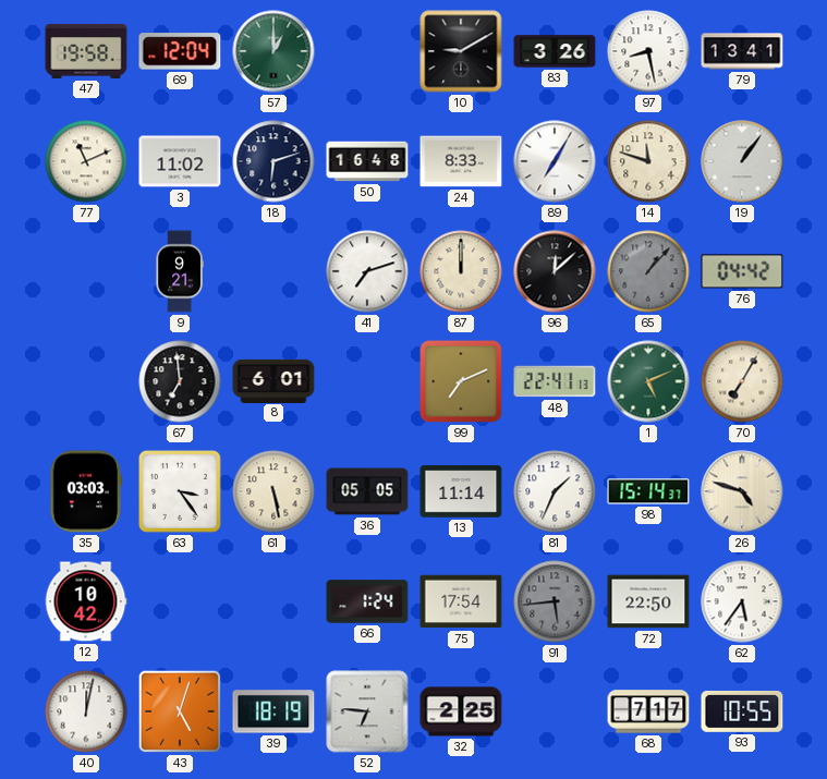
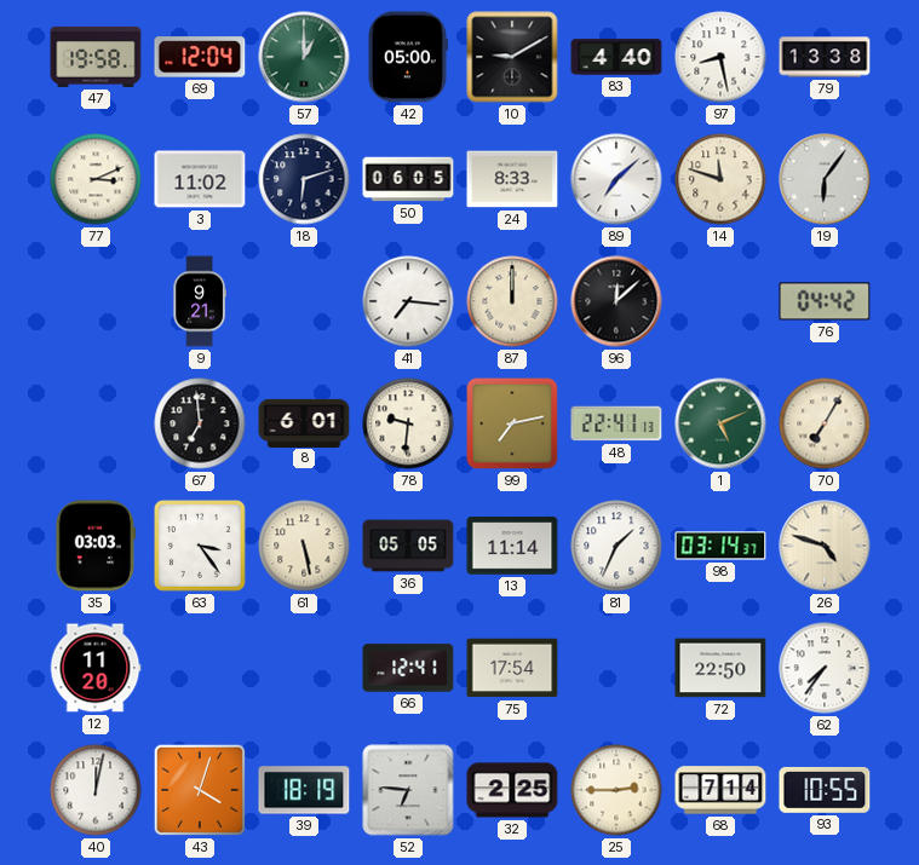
42: none -> 05:00
83: 3:26 -> 4:40
79: 13:41 -> 13:38
77: 11:11 -> 3:11
50: 16:48 -> 06:05
89: 7:05 -> 7:08
19: 1:06 -> 6:06
41: 7:12 -> 7:16
65: 1:07 -> none
78: none -> 9:31
99: 7:11 -> 7:13
98: 15:14 -> 03:14
12: 10:42 -> 11:20
66: 1:24 -> 12:41
91: 5:44 -> none
62: 5:36 -> 7:36
43: 5:03 -> 4:03
25: none -> 2:45
68: 7:17 -> 7:14
